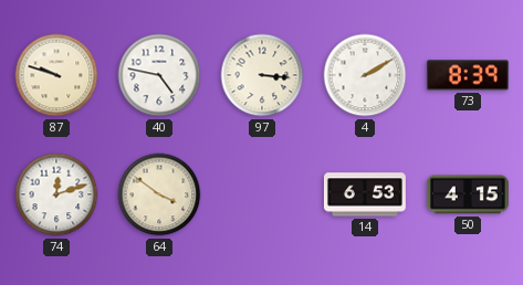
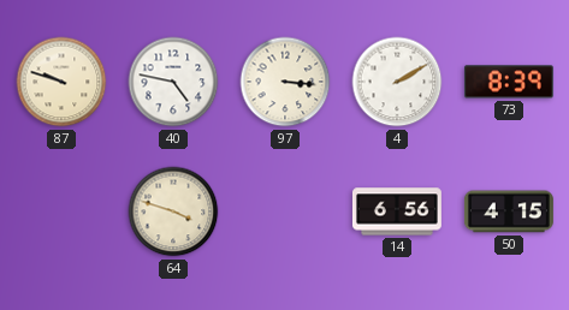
74: 12:12 -> none
64: 3:51 -> 3:48
14: 6:53 -> 6:56
